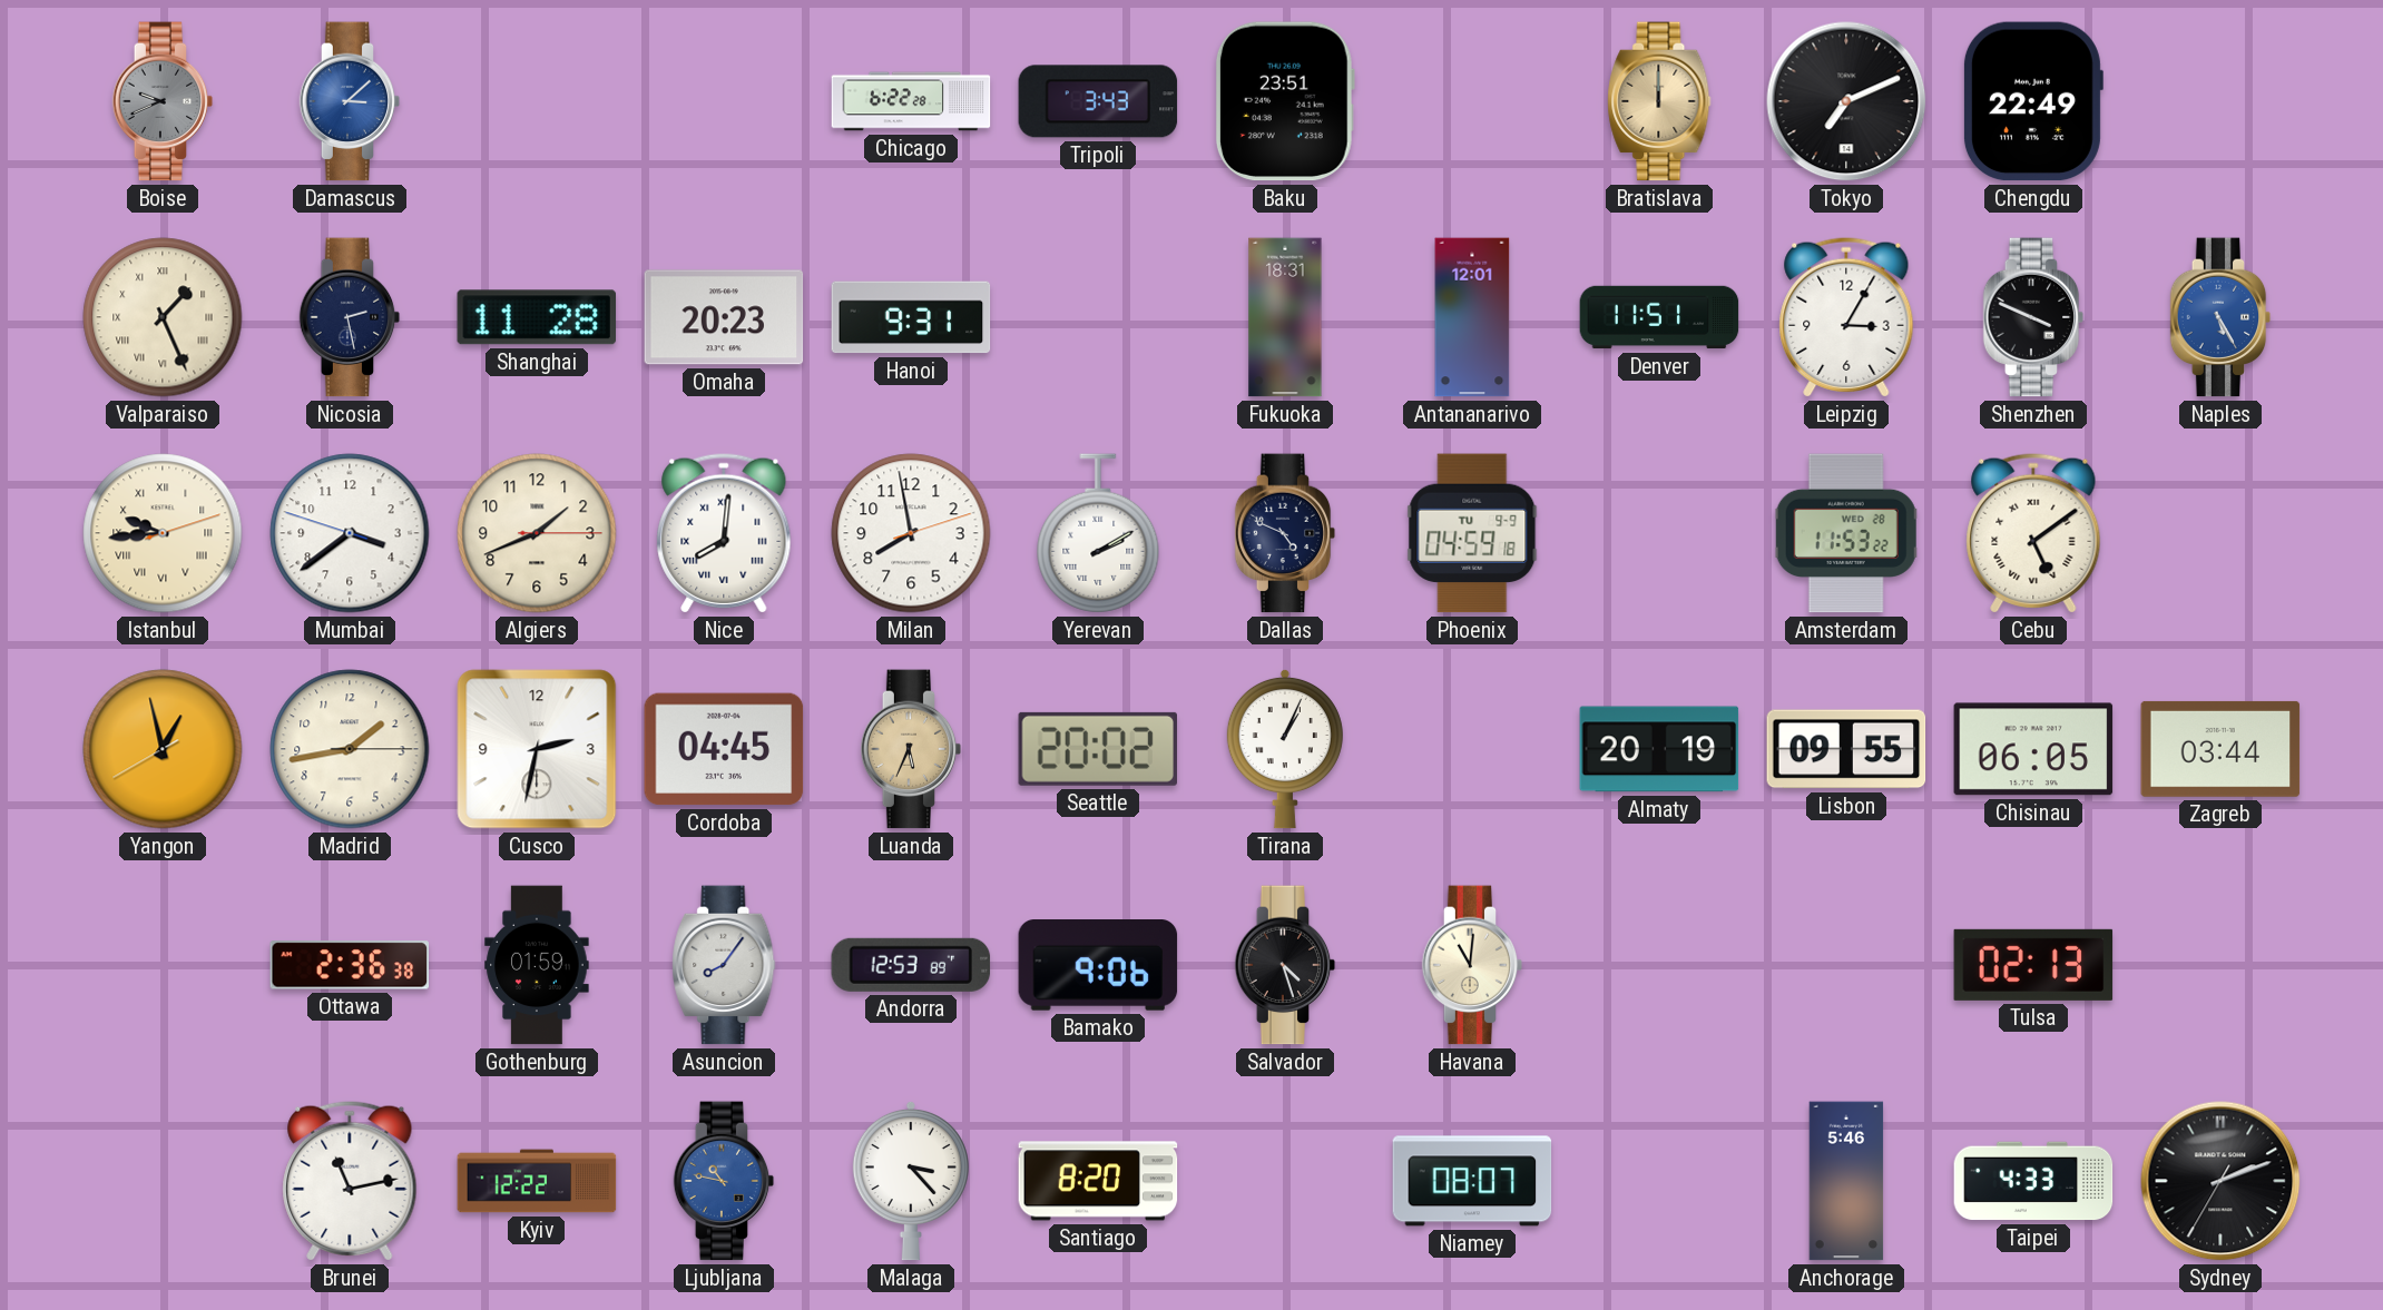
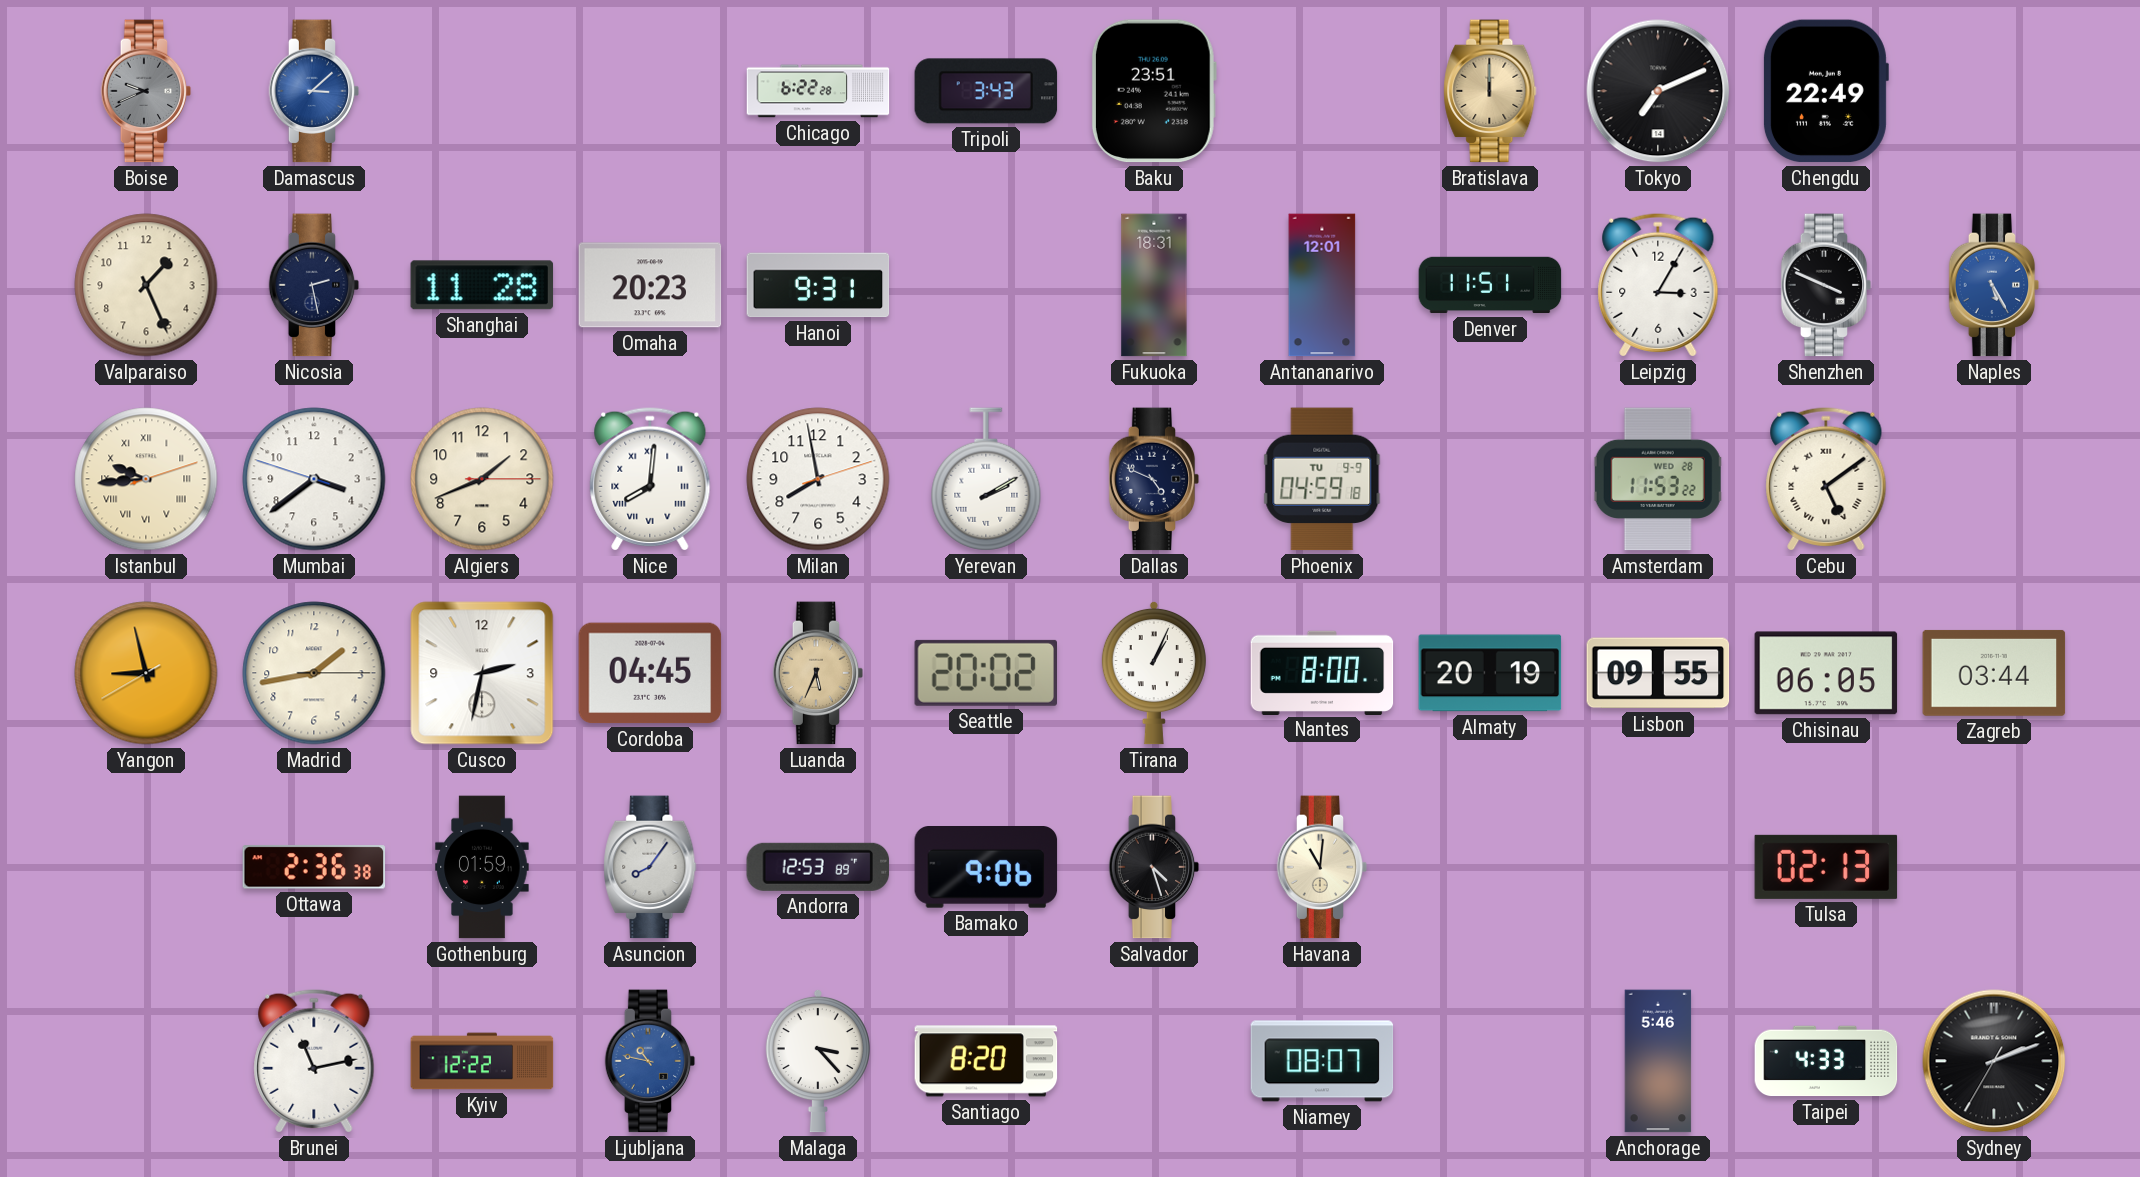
Valparaiso numerals: Roman -> Arabic
Yangon: 12:57 -> 8:57
Nantes: none -> 8:00
